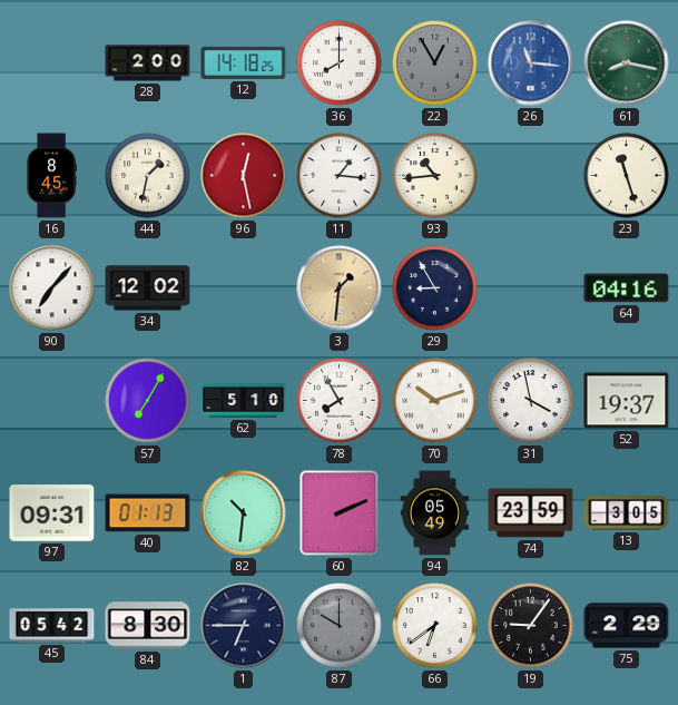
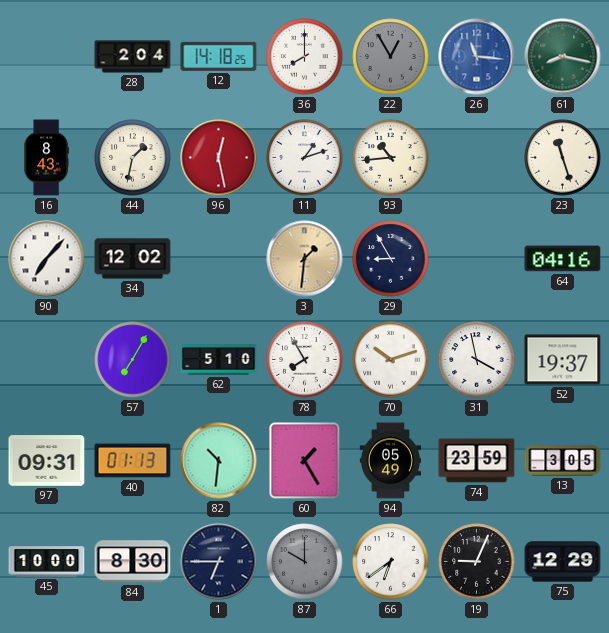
28: 2:00 -> 2:04
16: 8:45 -> 8:43
11: 1:16 -> 1:12
60: 2:11 -> 1:25
45: 05:42 -> 10:00
19: 9:06 -> 9:04
75: 2:29 -> 12:29
